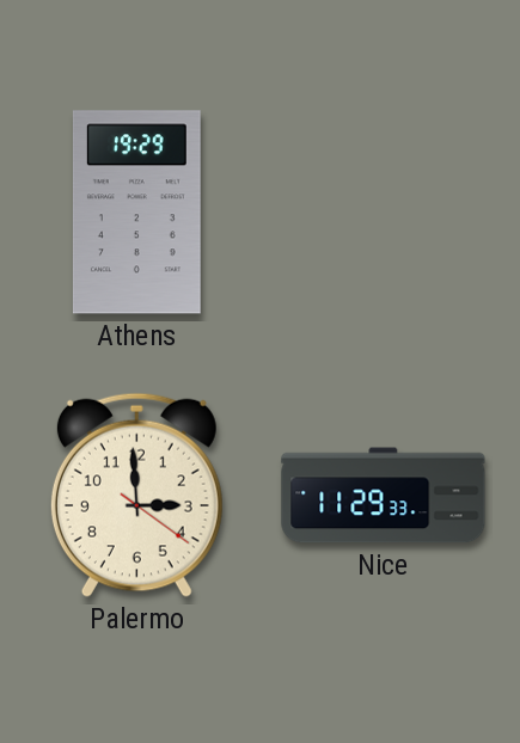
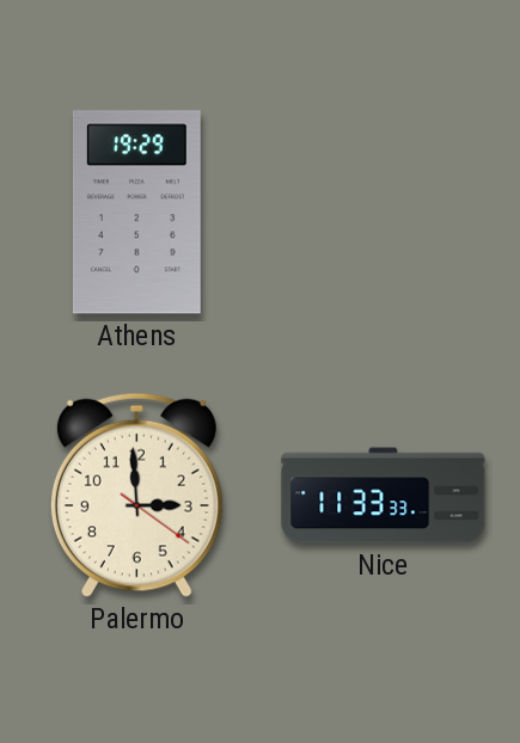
Nice: 11:29 -> 11:33
